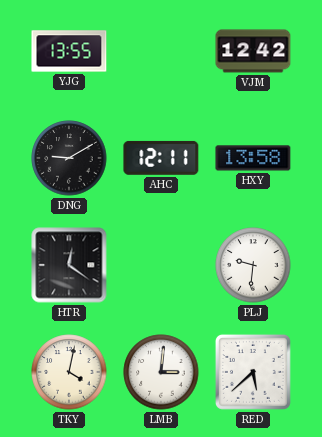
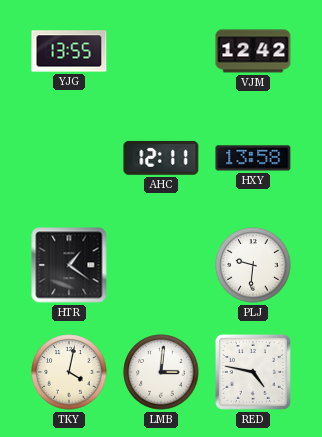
DNG: 9:10 -> none
HTR: 12:21 -> 1:21
RED: 5:38 -> 4:47
